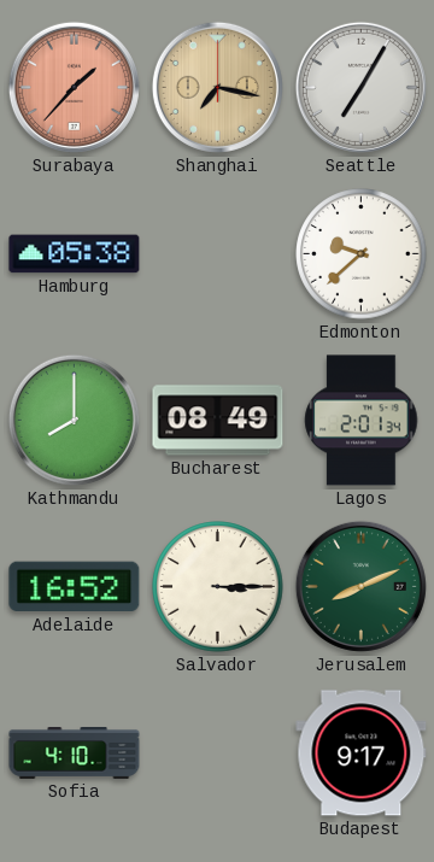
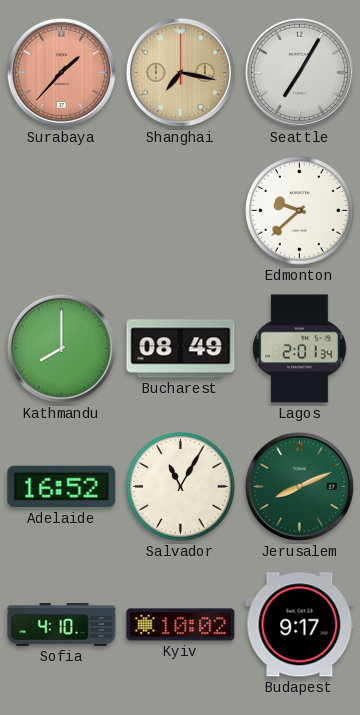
Hamburg: 05:38 -> none
Salvador: 3:15 -> 11:05
Kyiv: none -> 10:02
